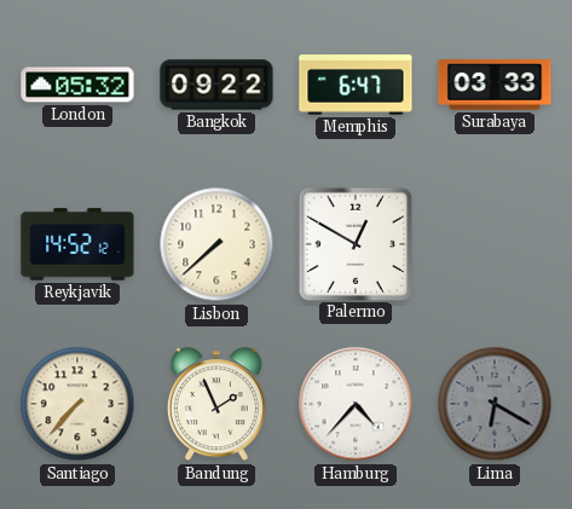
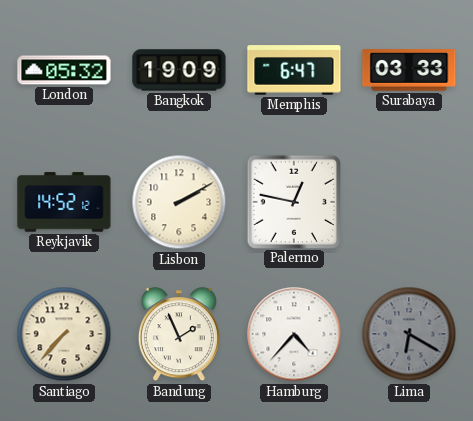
Bangkok: 09:22 -> 19:09
Lisbon: 7:38 -> 2:10
Palermo: 12:50 -> 12:47
